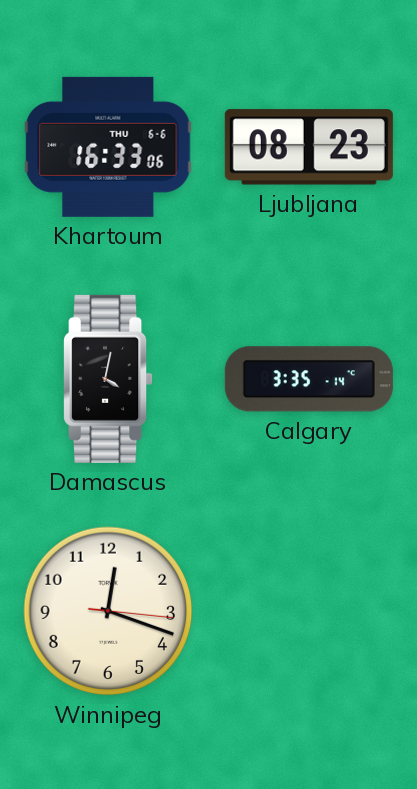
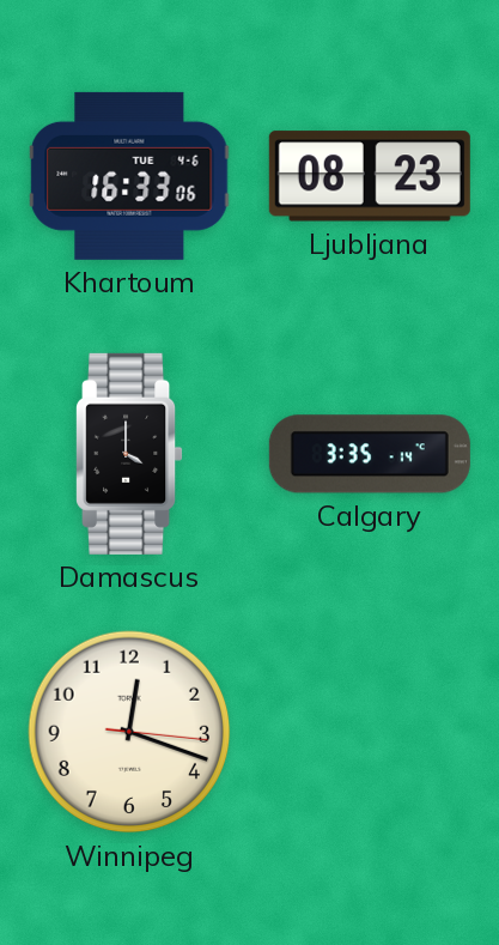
Khartoum date: THU 6-6 -> TUE 4-6
Damascus: 4:02 -> 4:00
